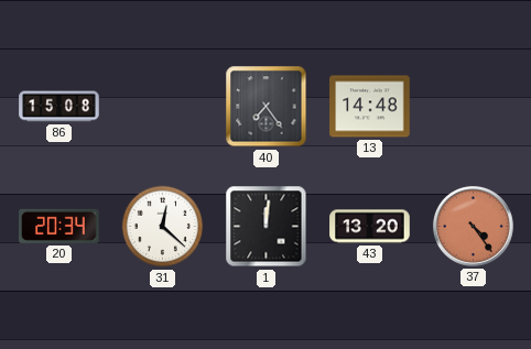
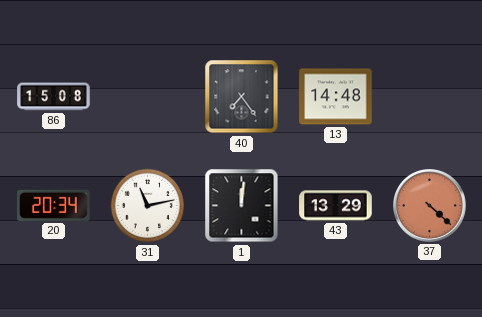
31: 12:22 -> 11:13
43: 13:20 -> 13:29
37: 4:24 -> 4:22
